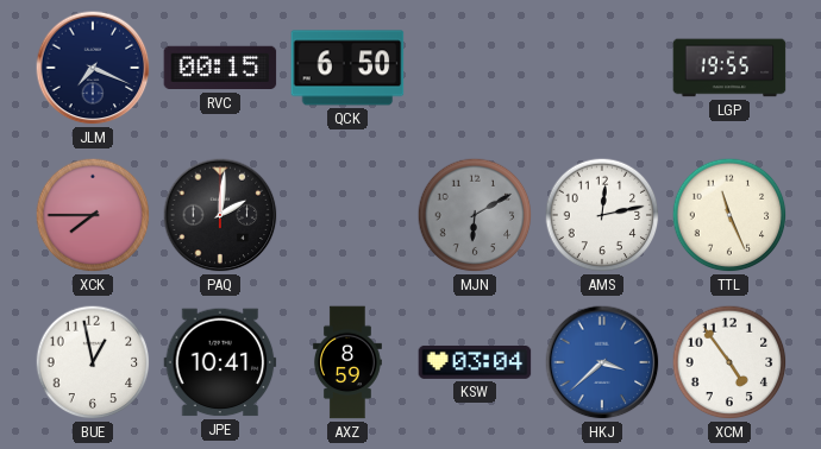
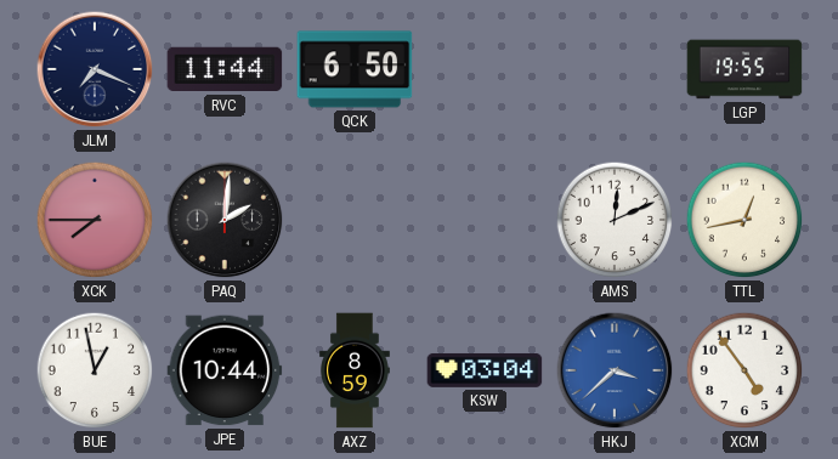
RVC: 00:15 -> 11:44
MJN: 6:10 -> none
AMS: 12:13 -> 12:11
TTL: 11:26 -> 12:43
JPE: 10:41 -> 10:44
